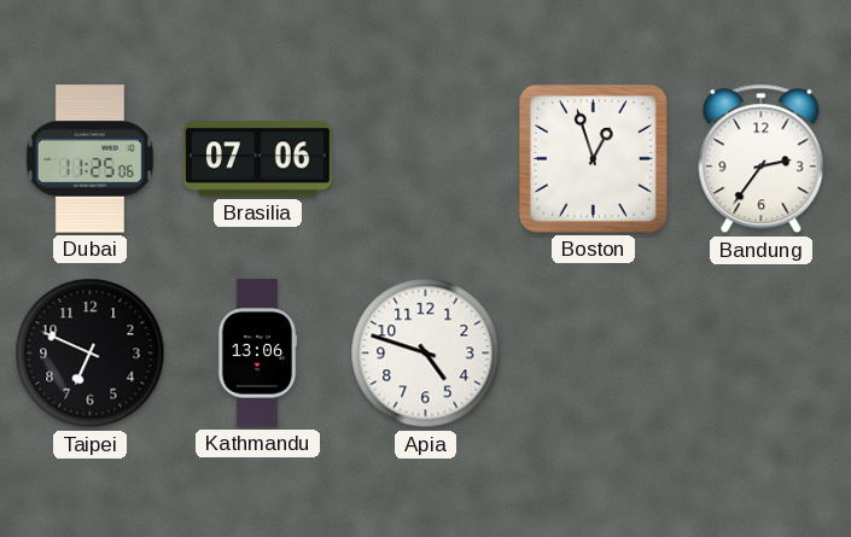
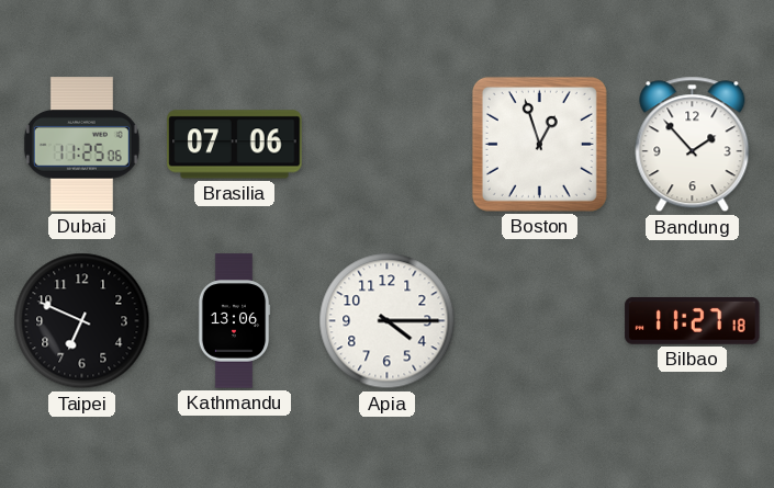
Bandung: 2:36 -> 1:53
Apia: 4:48 -> 4:15
Bilbao: none -> 11:27
